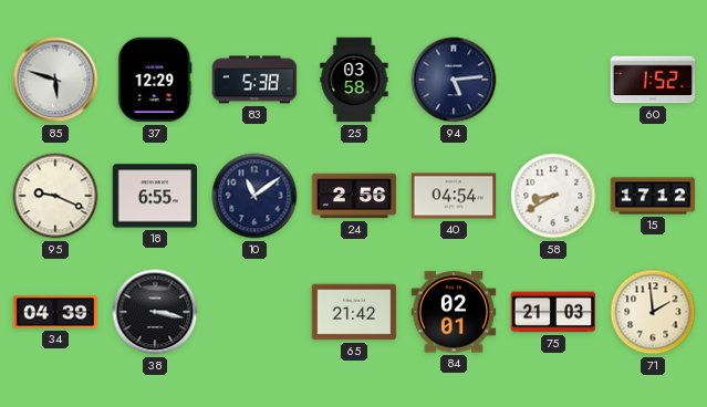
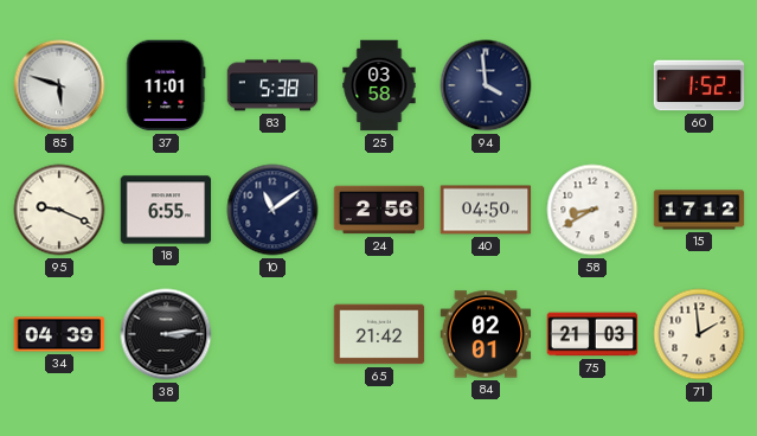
37: 12:29 -> 11:01
94: 5:14 -> 3:59
40: 04:54 -> 04:50
38: 3:17 -> 3:14
